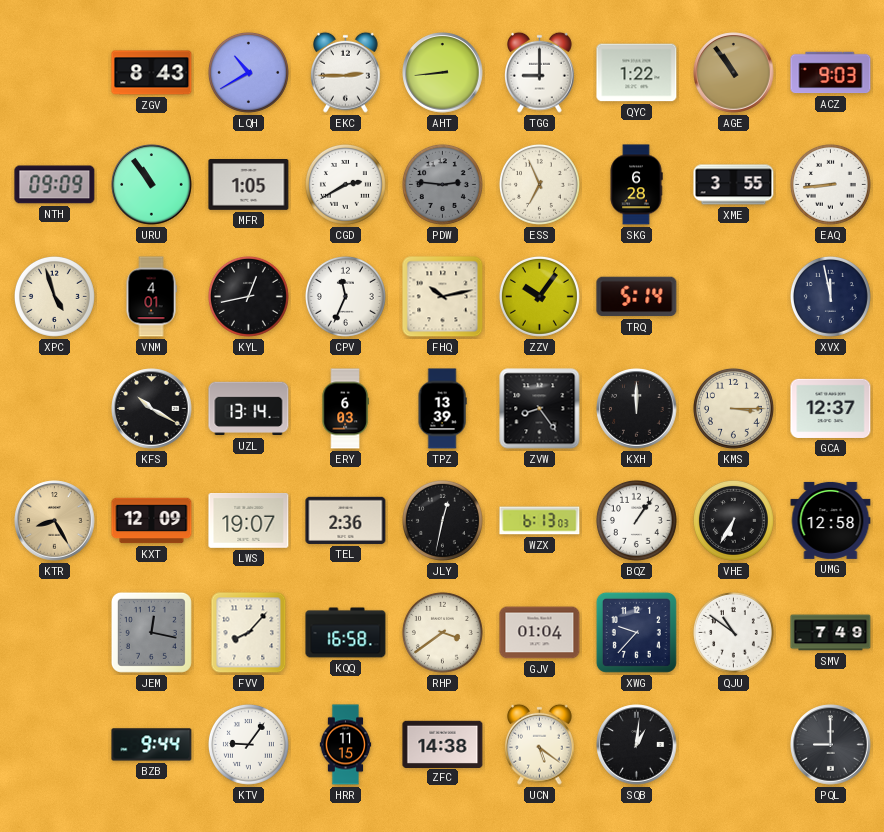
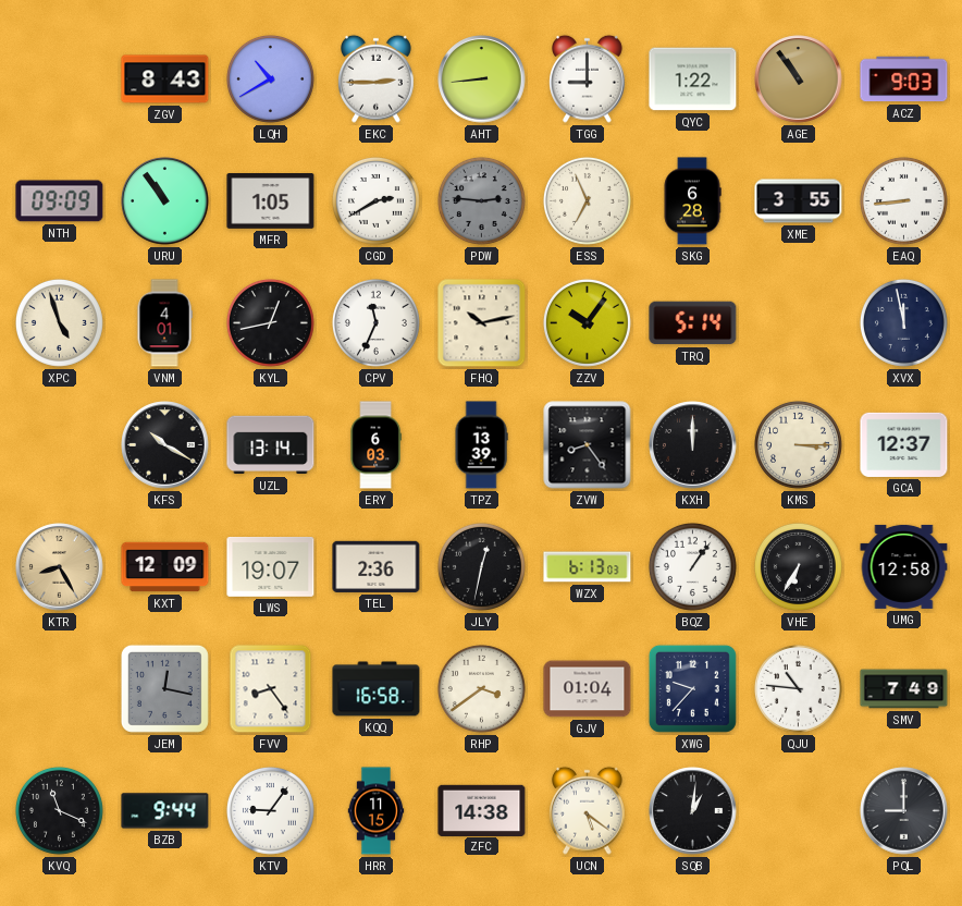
FVV: 8:07 -> 8:24
QJU: 10:51 -> 10:46
KVQ: none -> 11:19
